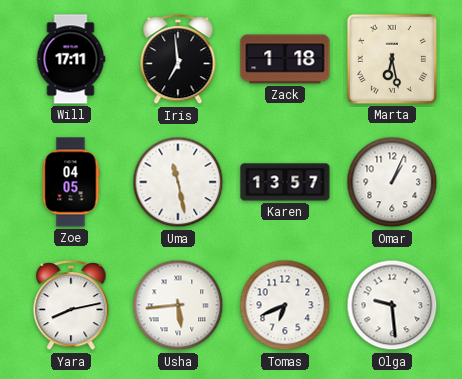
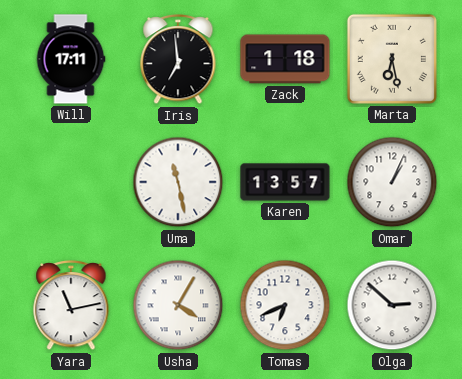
Zoe: 04:05 -> none
Yara: 8:13 -> 11:13
Usha: 5:44 -> 4:05
Olga: 9:29 -> 2:52
